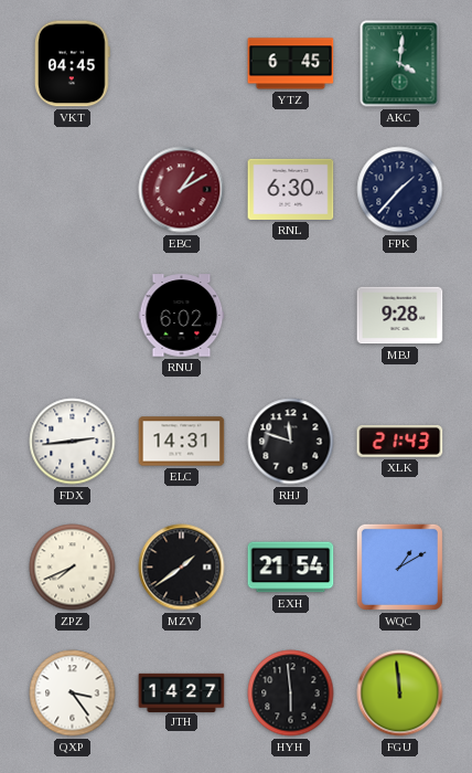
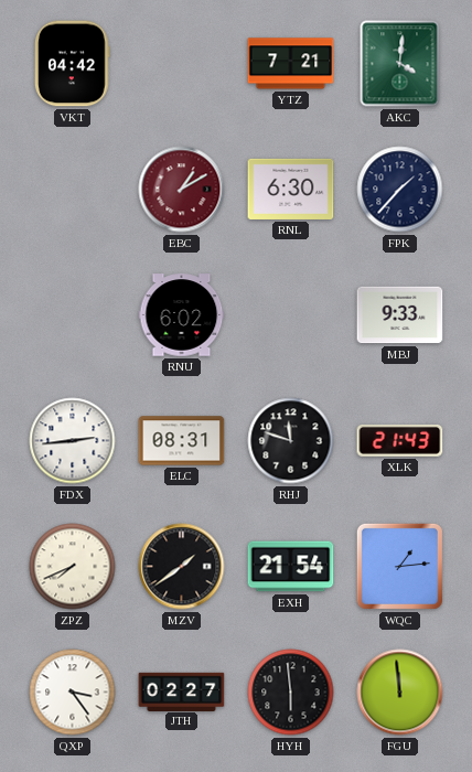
VKT: 04:45 -> 04:42
YTZ: 6:45 -> 7:21
MBJ: 9:28 -> 9:33
ELC: 14:31 -> 08:31
WQC: 1:10 -> 1:14
JTH: 14:27 -> 02:27
